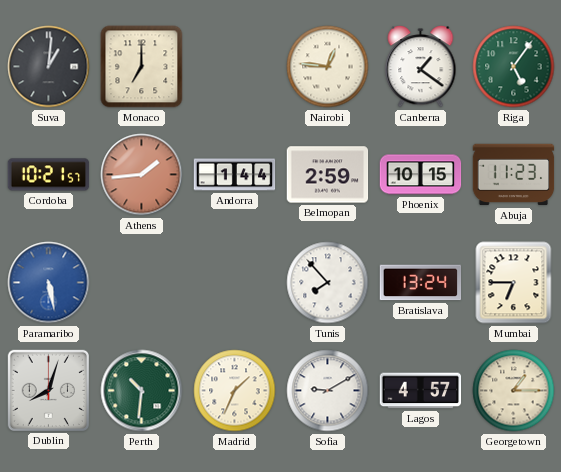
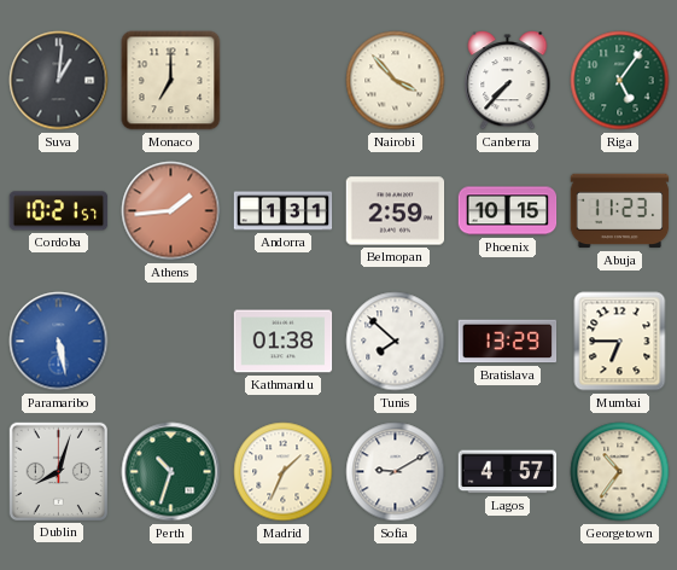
Nairobi: 12:46 -> 3:53
Canberra: 1:21 -> 7:37
Andorra: 1:44 -> 1:31
Kathmandu: none -> 01:38
Tunis: 7:53 -> 7:52
Bratislava: 13:24 -> 13:29
Perth: 10:31 -> 10:33
Georgetown: 1:15 -> 10:36
